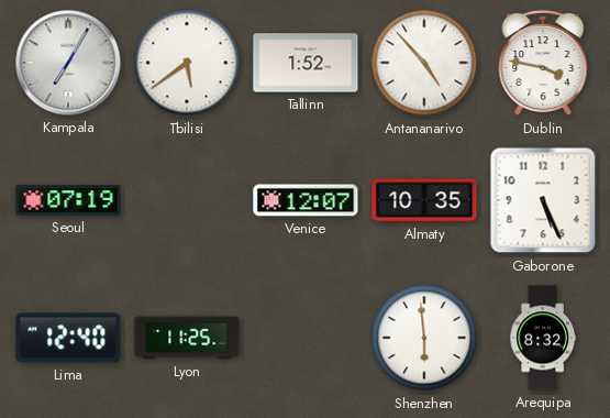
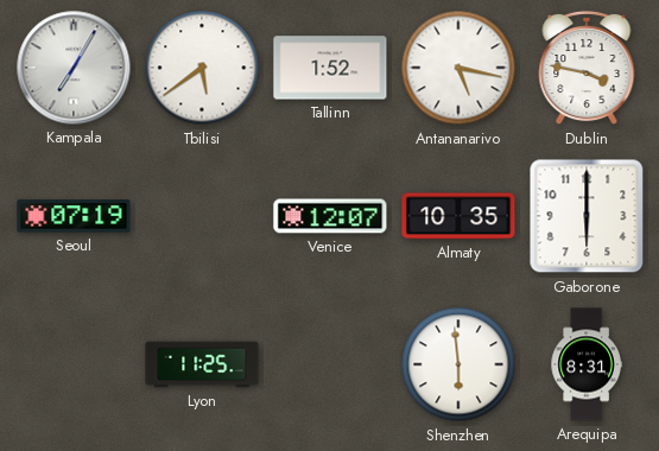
Antananarivo: 4:53 -> 5:17
Gaborone: 5:26 -> 6:00
Lima: 12:40 -> none
Arequipa: 8:32 -> 8:31
